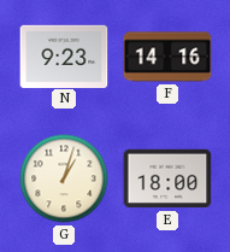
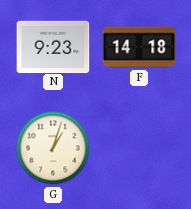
F: 14:16 -> 14:18
E: 18:00 -> none
